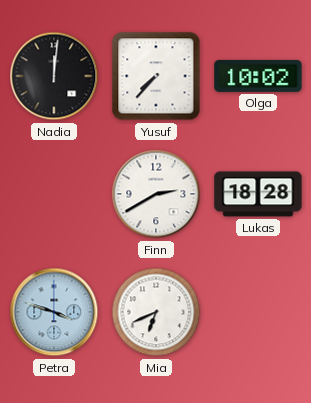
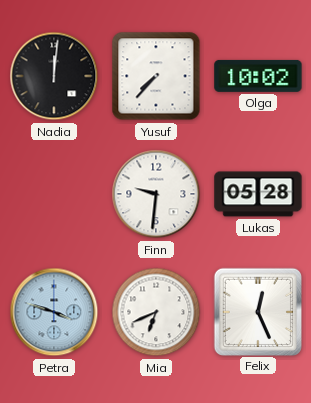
Finn: 2:40 -> 9:31
Lukas: 18:28 -> 05:28
Felix: none -> 12:26
